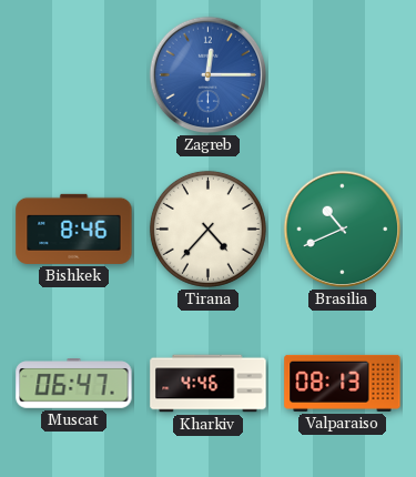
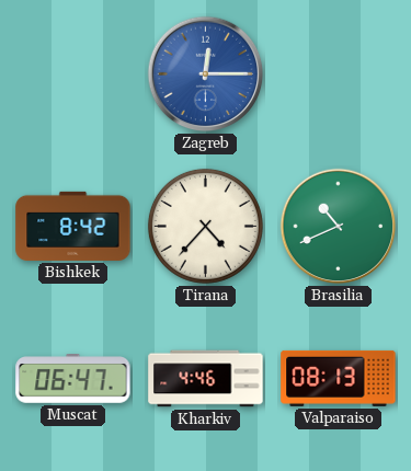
Bishkek: 8:46 -> 8:42
